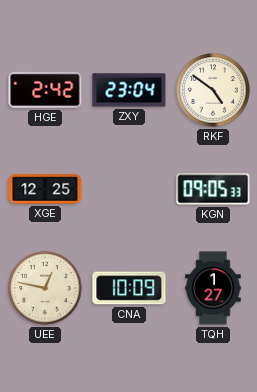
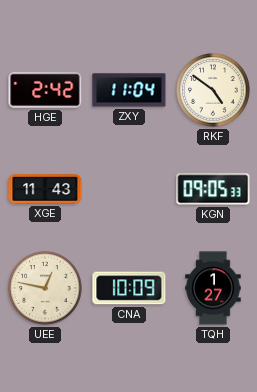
ZXY: 23:04 -> 11:04
XGE: 12:25 -> 11:43
